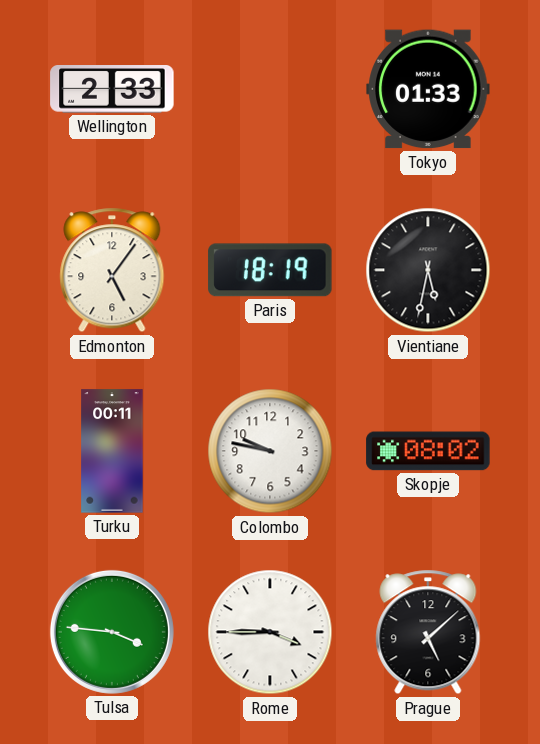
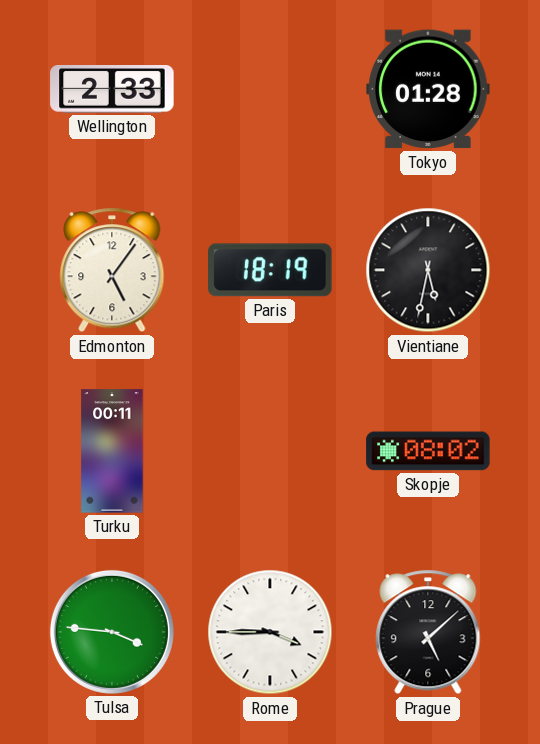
Tokyo: 01:33 -> 01:28
Colombo: 9:47 -> none
